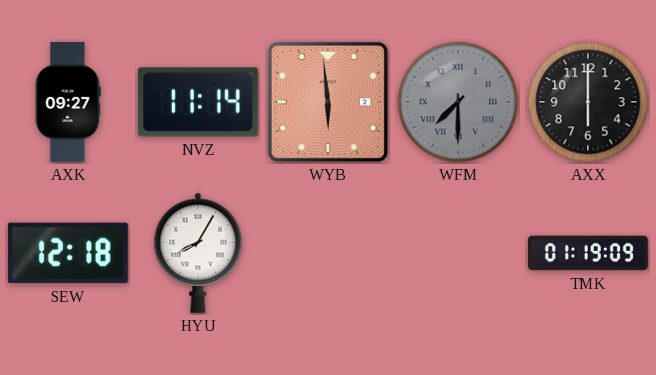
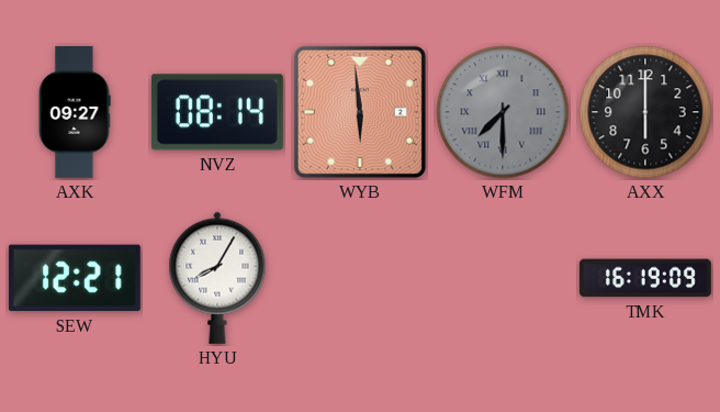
NVZ: 11:14 -> 08:14
SEW: 12:18 -> 12:21
TMK: 01:19 -> 16:19
